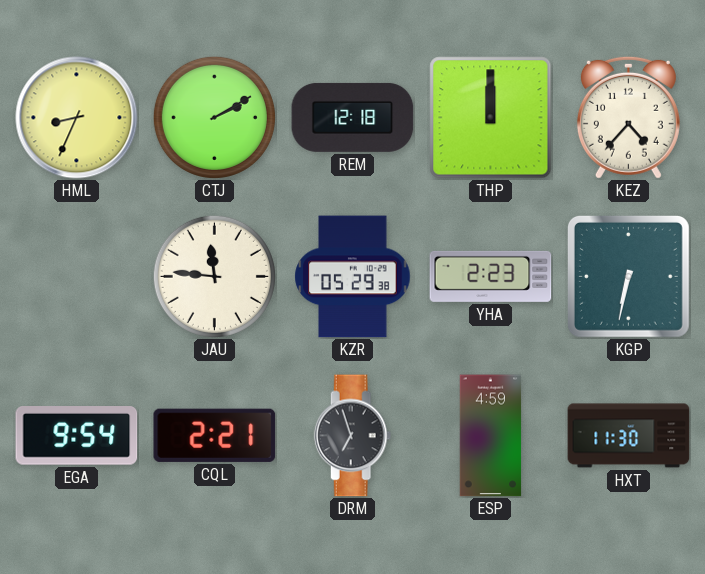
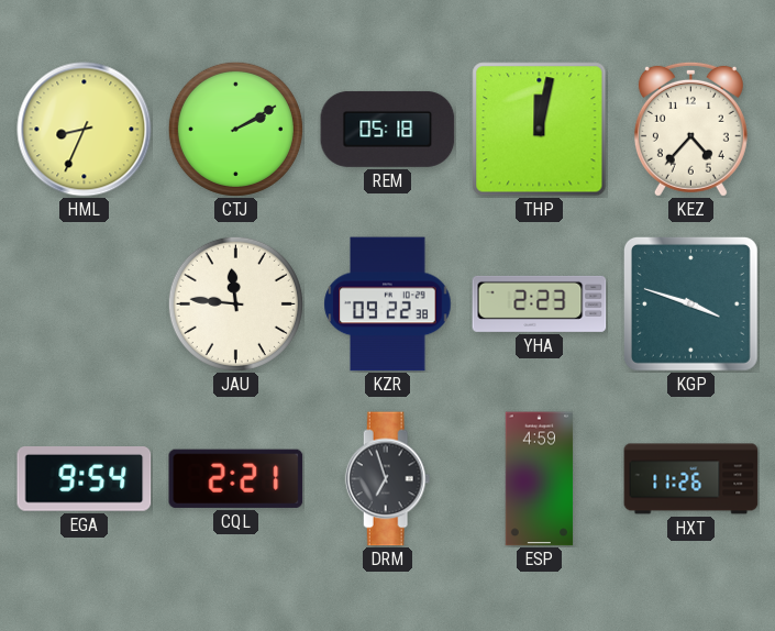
REM: 12:18 -> 05:18
THP: 12:00 -> 12:02
KZR: 05:29 -> 09:22
KGP: 6:32 -> 3:48
HXT: 11:30 -> 11:26
